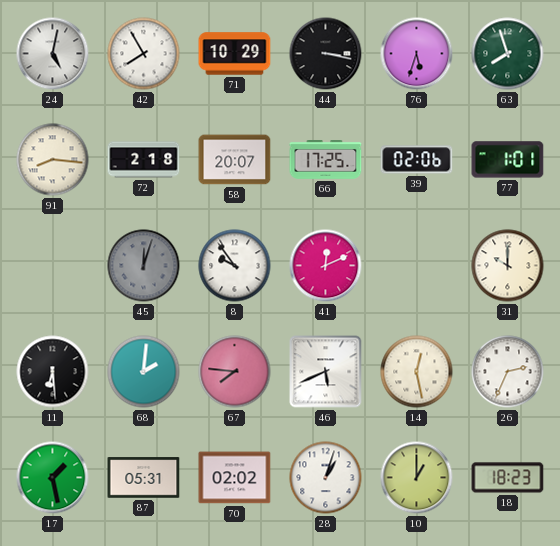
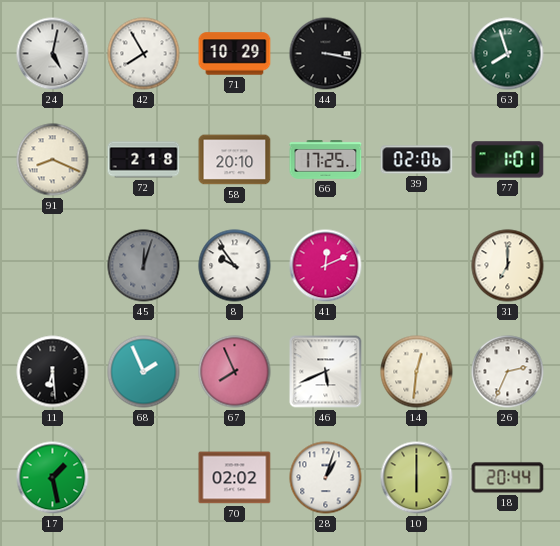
76: 5:33 -> none
91: 8:16 -> 8:19
58: 20:07 -> 20:10
31: 10:00 -> 7:00
68: 2:01 -> 1:56
67: 7:46 -> 7:56
14: 12:28 -> 12:31
87: 05:31 -> none
10: 1:00 -> 6:00
18: 18:23 -> 20:44
